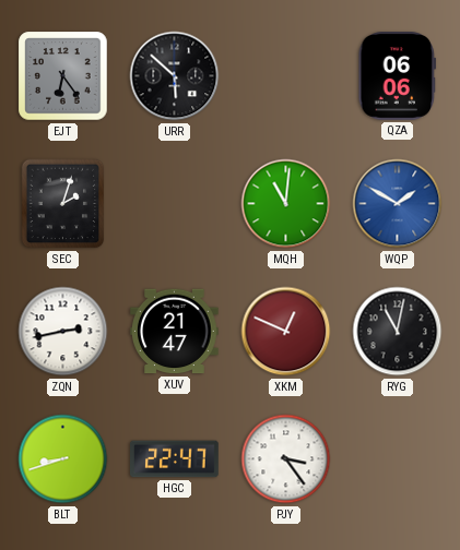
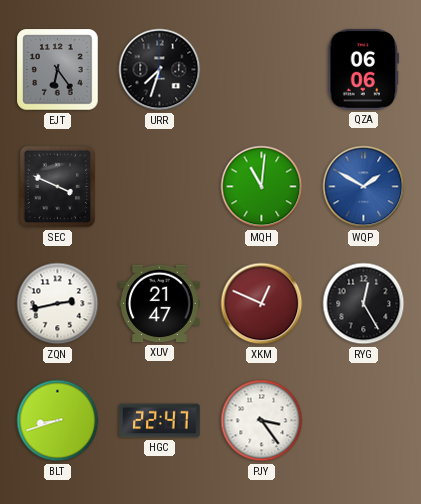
URR: 5:52 -> 7:33
SEC: 2:03 -> 3:49
RYG: 11:02 -> 12:25
